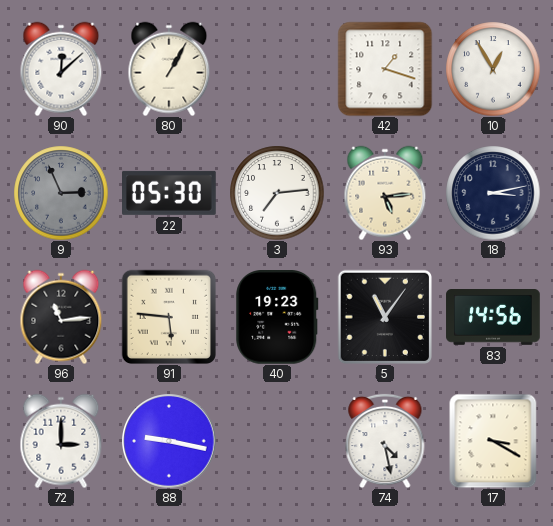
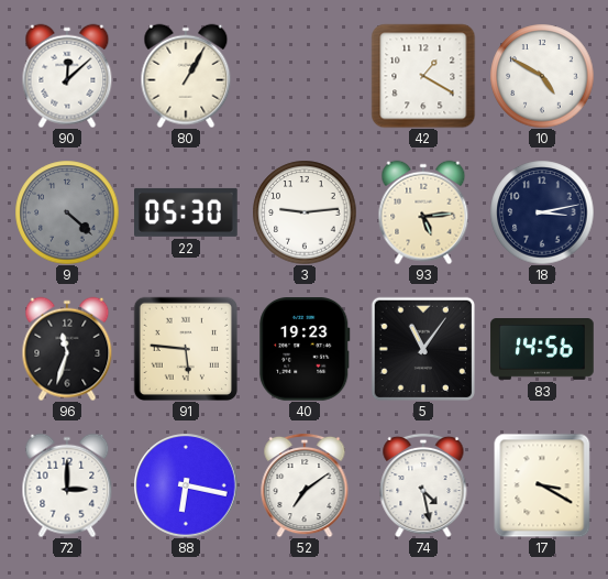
42: 1:18 -> 1:20
10: 12:55 -> 4:50
9: 2:56 -> 4:22
3: 7:14 -> 9:14
96: 11:14 -> 11:33
88: 9:17 -> 6:17
52: none -> 7:09
